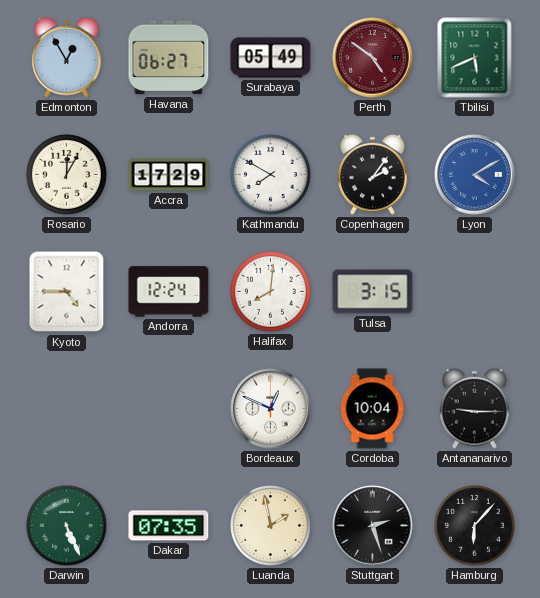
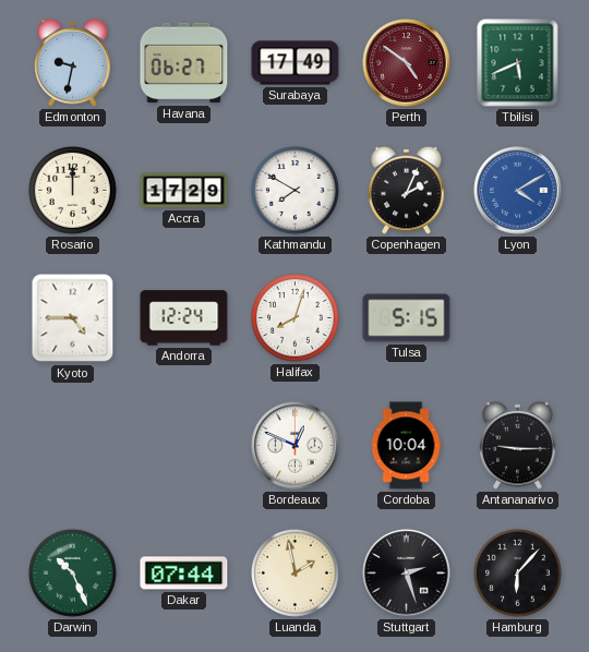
Edmonton: 12:55 -> 9:32
Surabaya: 05:49 -> 17:49
Rosario: 12:05 -> 12:00
Copenhagen: 2:06 -> 2:04
Halifax: 8:01 -> 8:03
Tulsa: 3:15 -> 5:15
Darwin: 5:26 -> 10:26
Dakar: 07:35 -> 07:44
